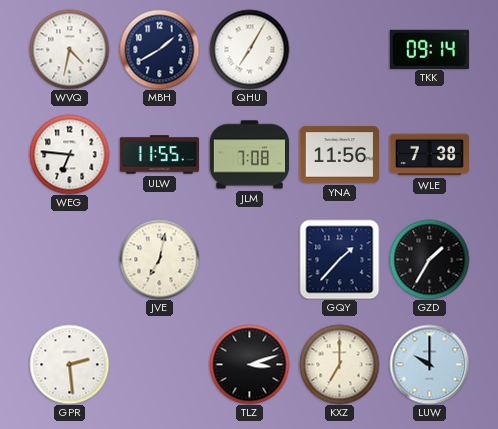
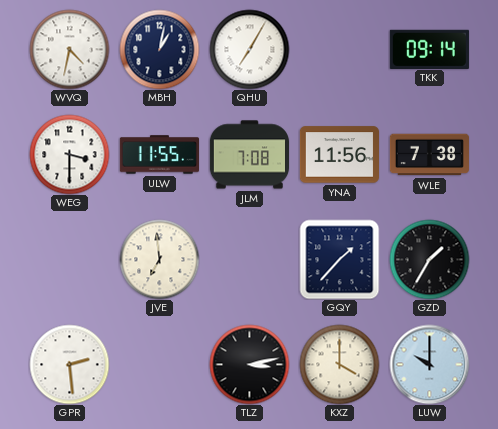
MBH: 1:40 -> 1:02
WEG: 6:46 -> 3:30
JVE: 7:02 -> 6:59
TLZ: 3:12 -> 3:13
KXZ: 7:00 -> 4:00
